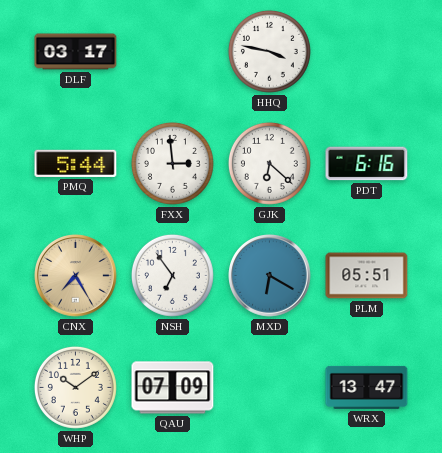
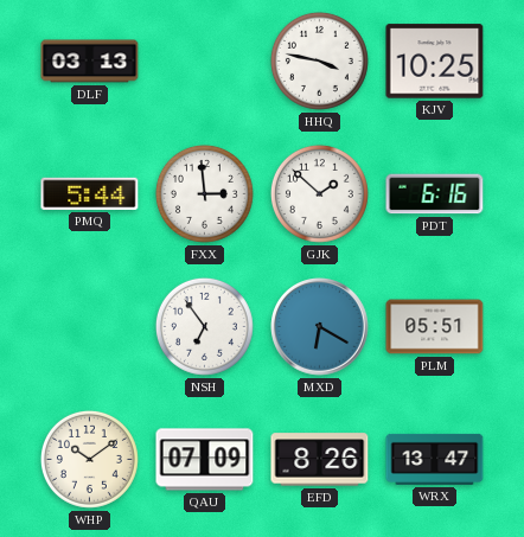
DLF: 03:17 -> 03:13
KJV: none -> 10:25
GJK: 6:22 -> 1:52
CNX: 7:25 -> none
EFD: none -> 8:26
